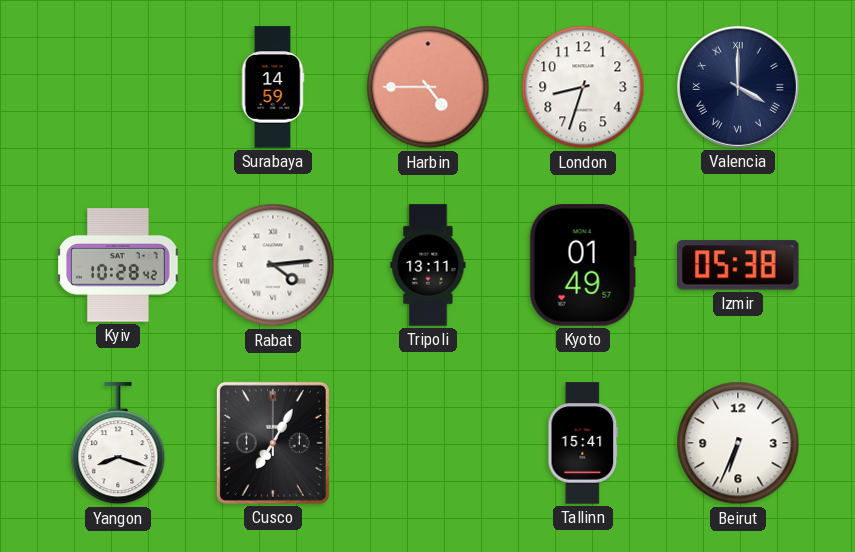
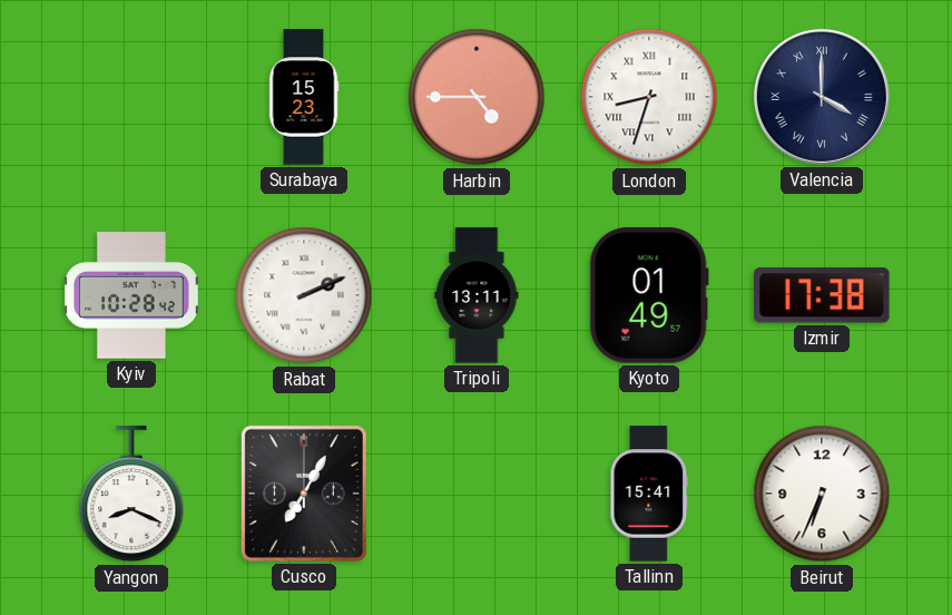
Surabaya: 14:59 -> 15:23
London numerals: Arabic -> Roman
Rabat: 4:14 -> 2:11
Izmir: 05:38 -> 17:38
Yangon: 8:18 -> 8:19
